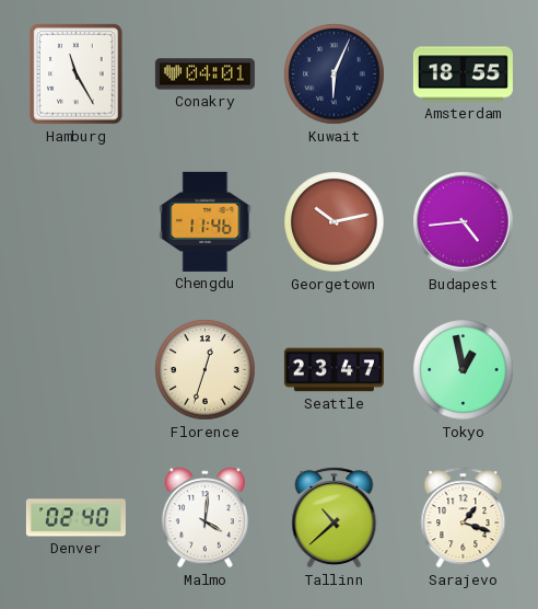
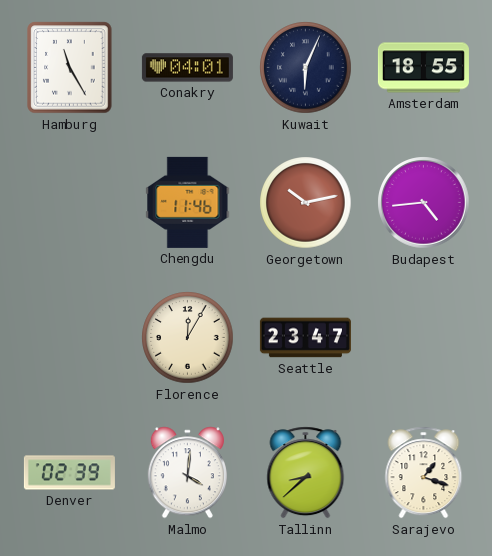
Florence: 12:33 -> 12:05
Tokyo: 12:58 -> none
Denver: 02:40 -> 02:39
Tallinn: 10:38 -> 8:38
